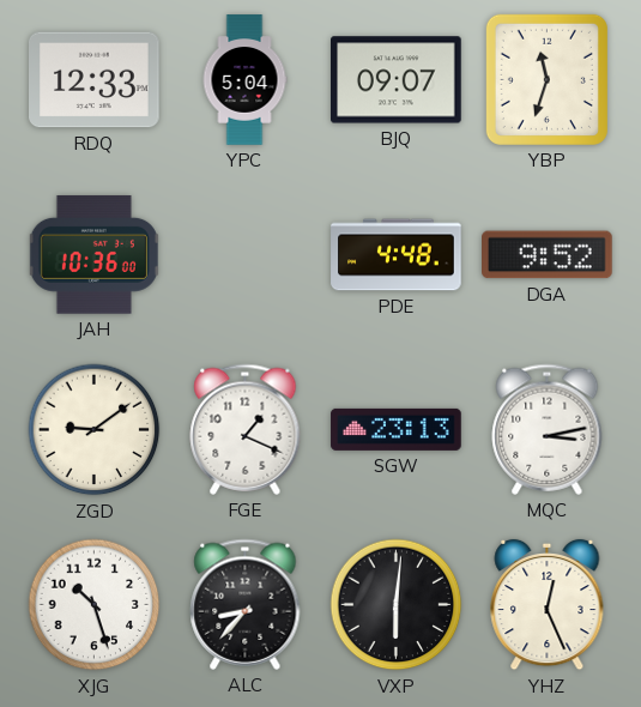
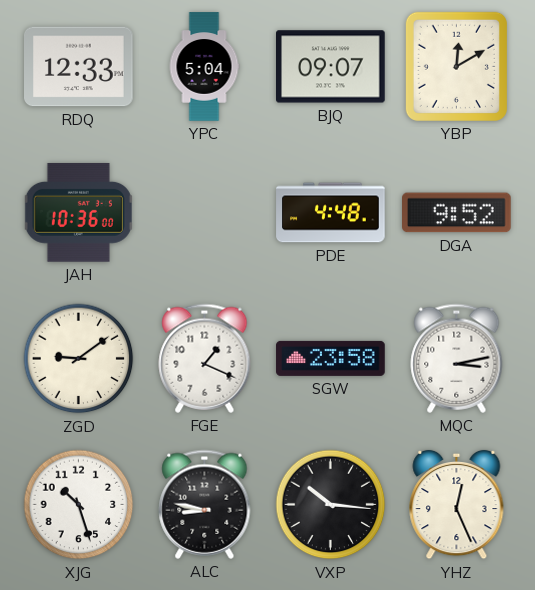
YBP: 11:33 -> 12:10
SGW: 23:13 -> 23:58
ALC: 8:37 -> 8:47
VXP: 6:01 -> 10:16
